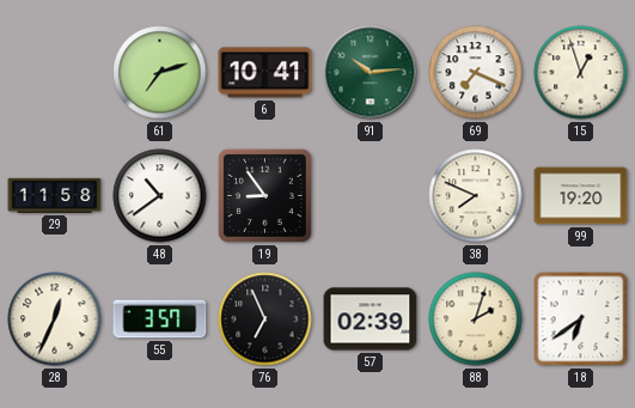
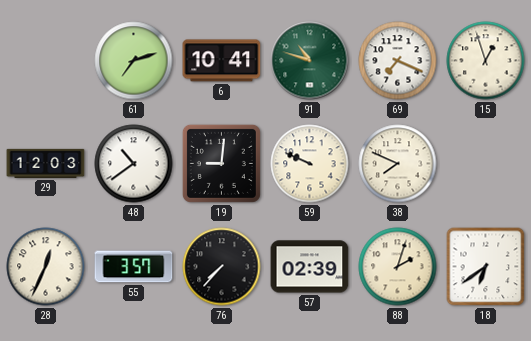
91: 10:14 -> 10:48
29: 11:58 -> 12:03
19: 8:54 -> 9:01
59: none -> 9:49
99: 19:20 -> none
76: 6:56 -> 7:37
